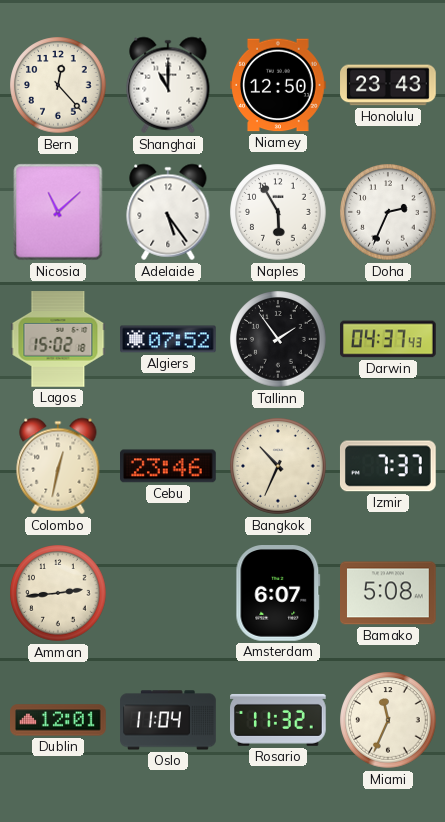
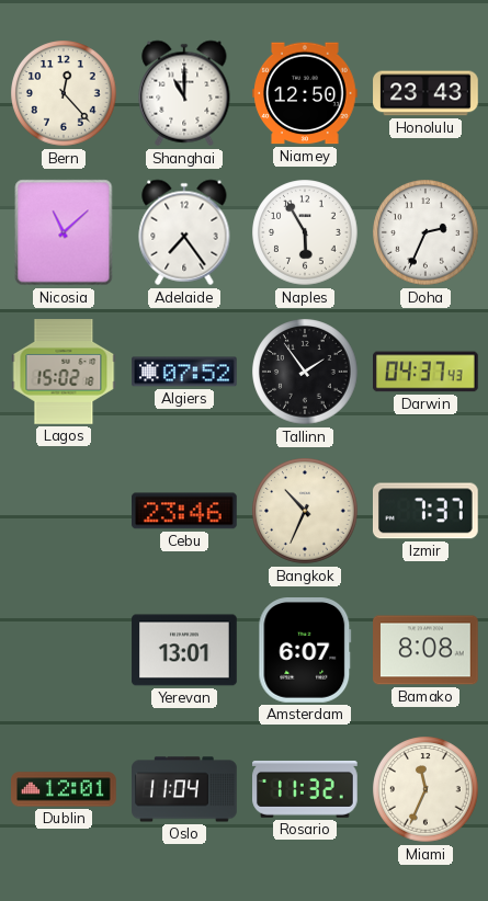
Adelaide: 5:24 -> 7:24
Colombo: 12:32 -> none
Amman: 2:44 -> none
Yerevan: none -> 13:01
Bamako: 5:08 -> 8:08
